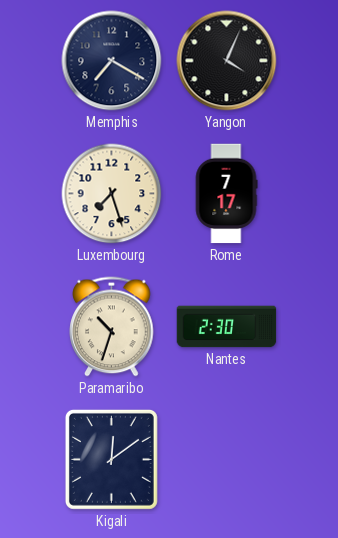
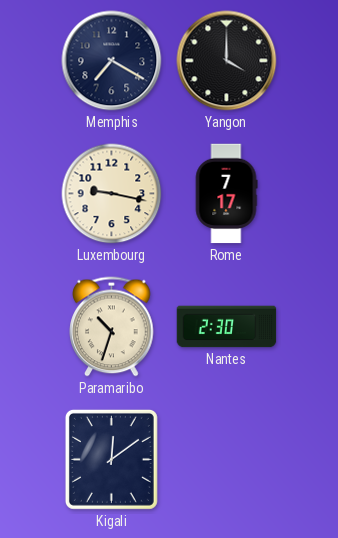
Yangon: 4:04 -> 4:00
Luxembourg: 7:27 -> 9:17
